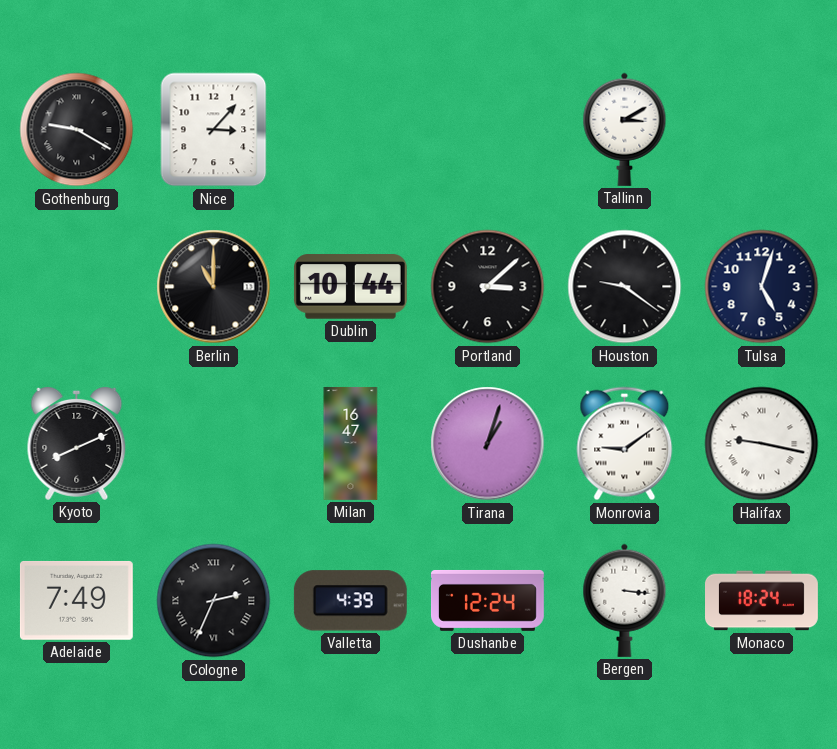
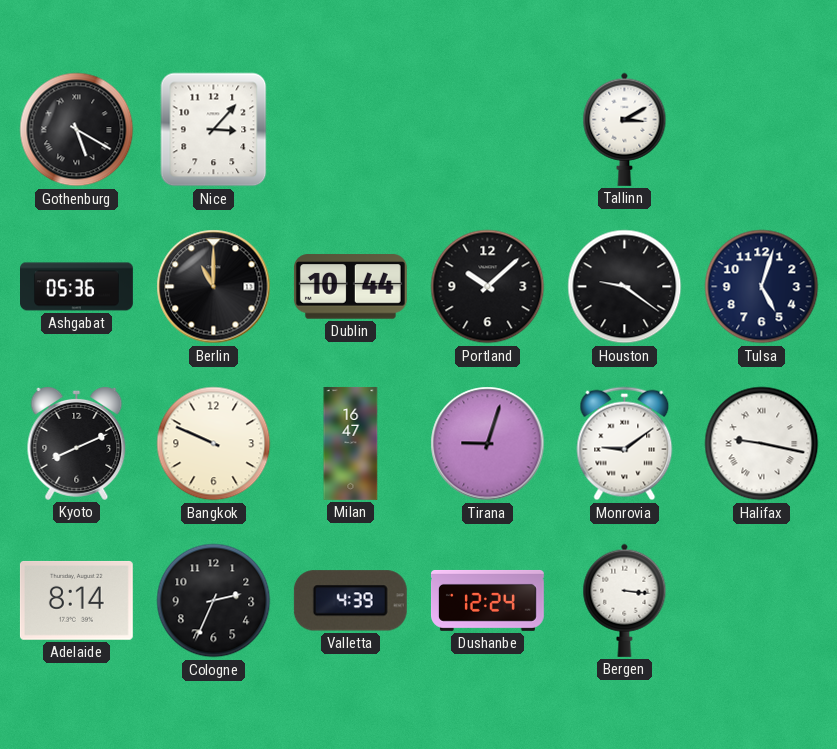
Gothenburg: 9:20 -> 5:20
Ashgabat: none -> 05:36
Portland: 3:08 -> 10:08
Bangkok: none -> 9:49
Tirana: 1:03 -> 9:03
Adelaide: 7:49 -> 8:14
Cologne numerals: Roman -> Arabic
Monaco: 18:24 -> none
